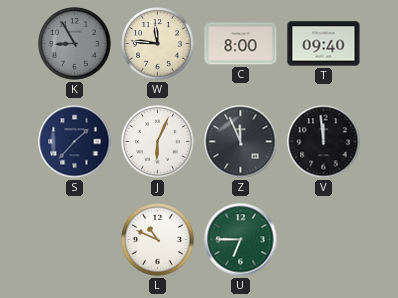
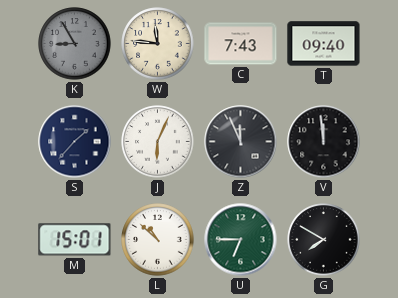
C: 8:00 -> 7:43
M: none -> 15:01
L: 10:49 -> 10:52
G: none -> 7:50
